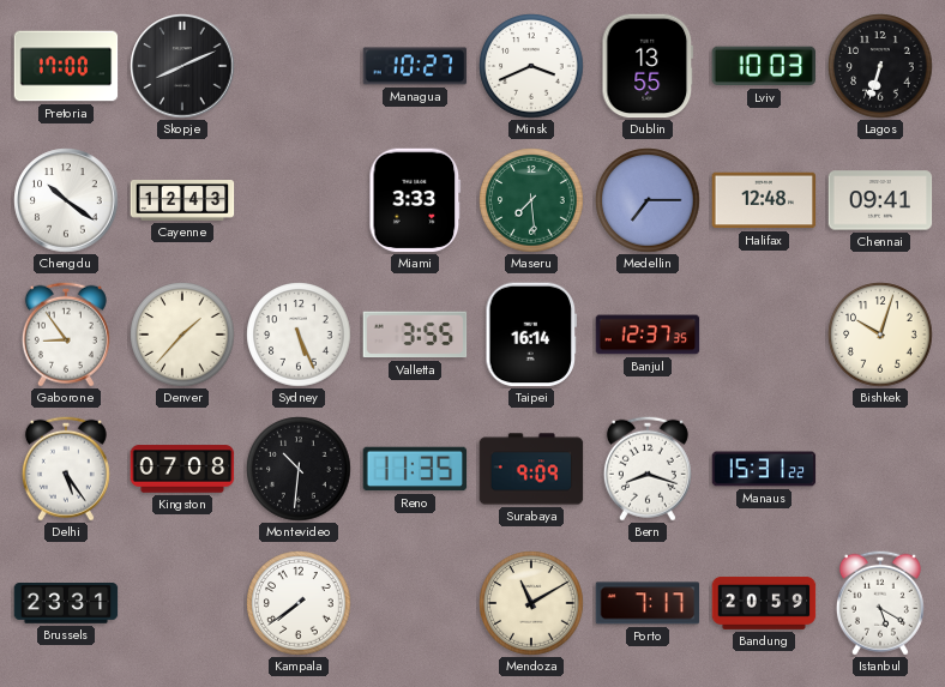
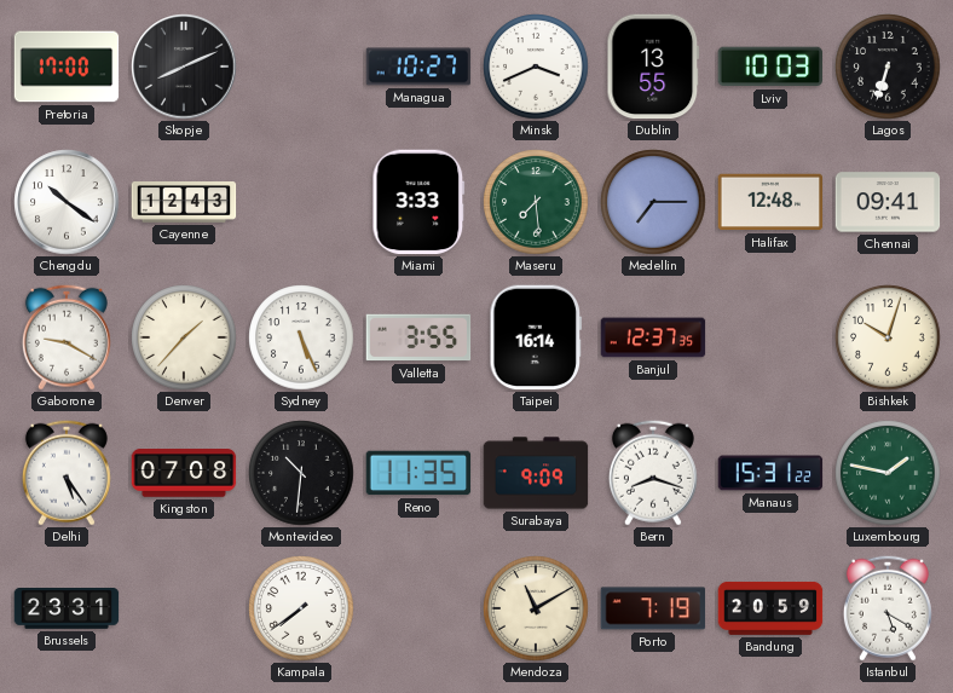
Gaborone: 8:54 -> 9:20
Luxembourg: none -> 1:47
Porto: 7:17 -> 7:19
